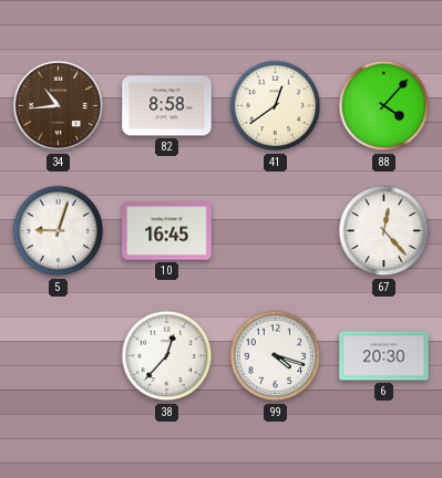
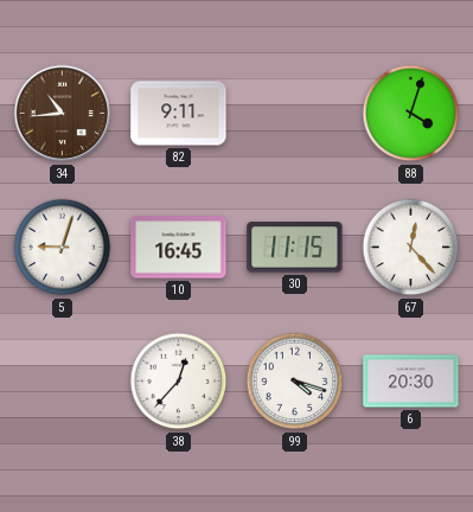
82: 8:58 -> 9:11
41: 12:39 -> none
88: 4:07 -> 4:03
30: none -> 11:15
